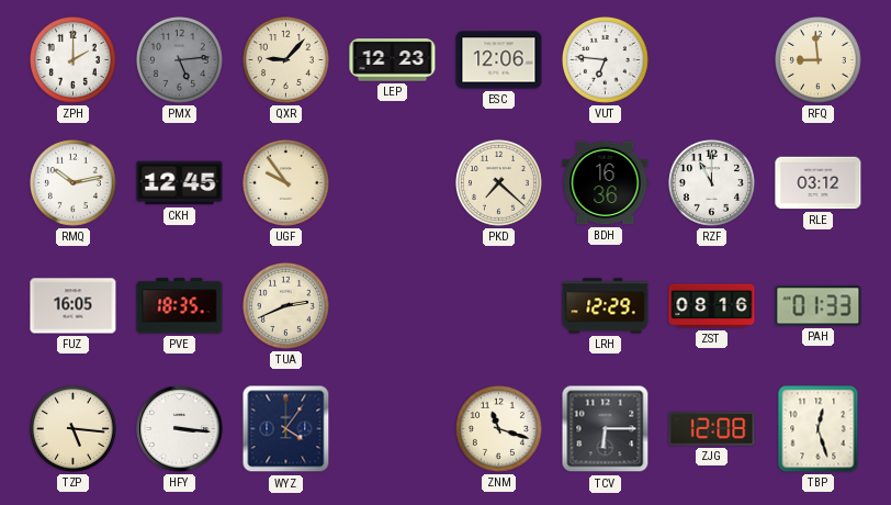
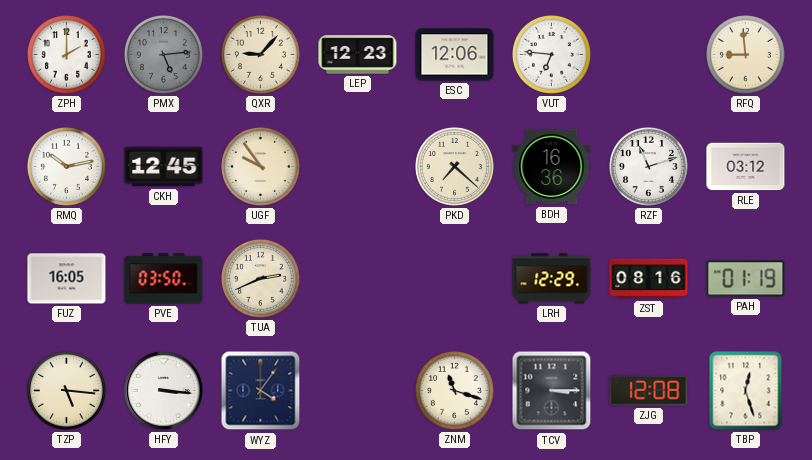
RZF: 11:00 -> 11:12
PVE: 18:35 -> 03:50
PAH: 01:33 -> 01:19
TCV: 6:15 -> 3:15
